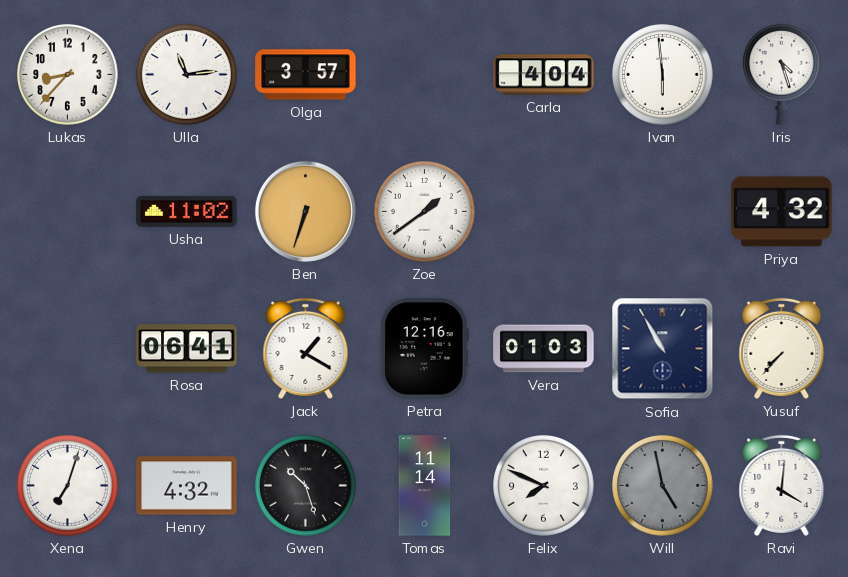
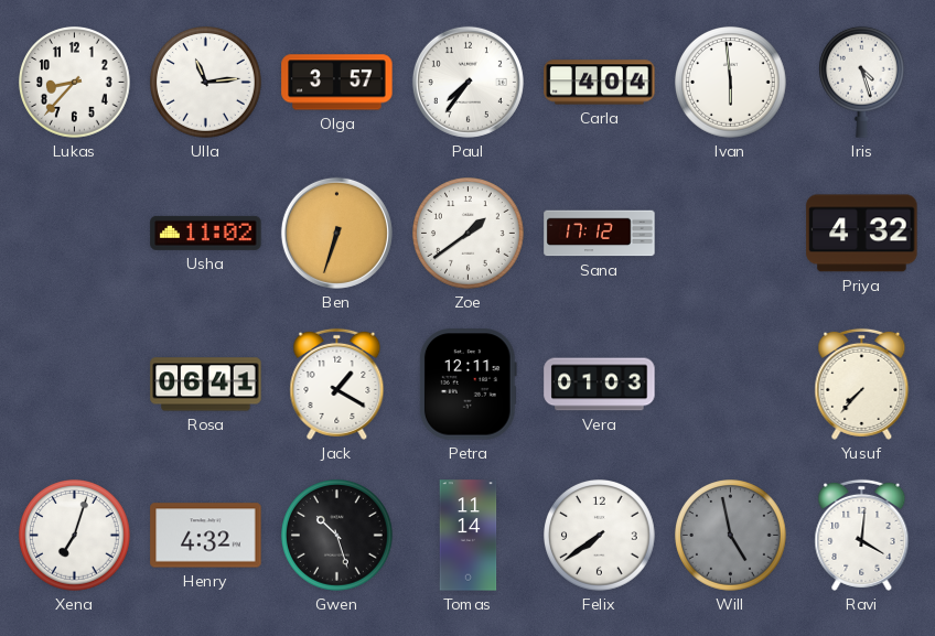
Paul: none -> 7:36
Sana: none -> 17:12
Petra: 12:16 -> 12:11
Sofia: 10:55 -> none
Felix: 7:49 -> 7:39
